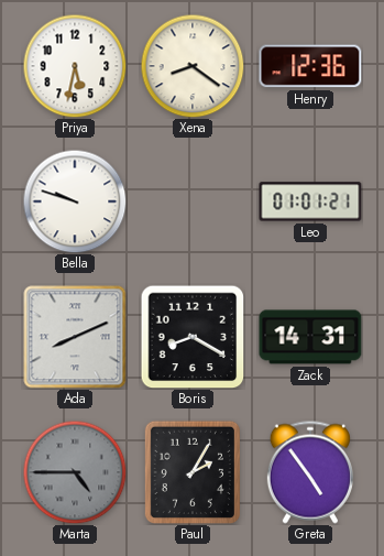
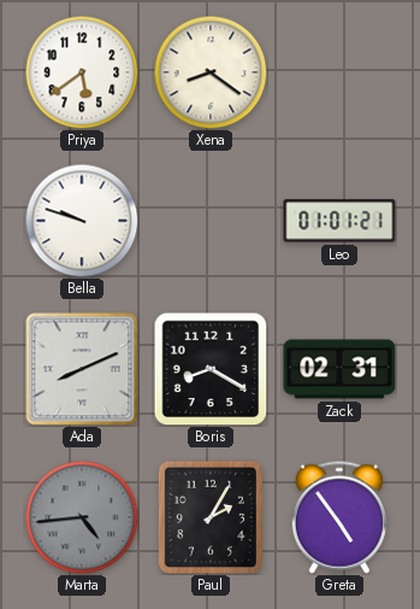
Priya: 5:32 -> 5:39
Henry: 12:36 -> none
Zack: 14:31 -> 02:31
Marta: 4:45 -> 4:44
